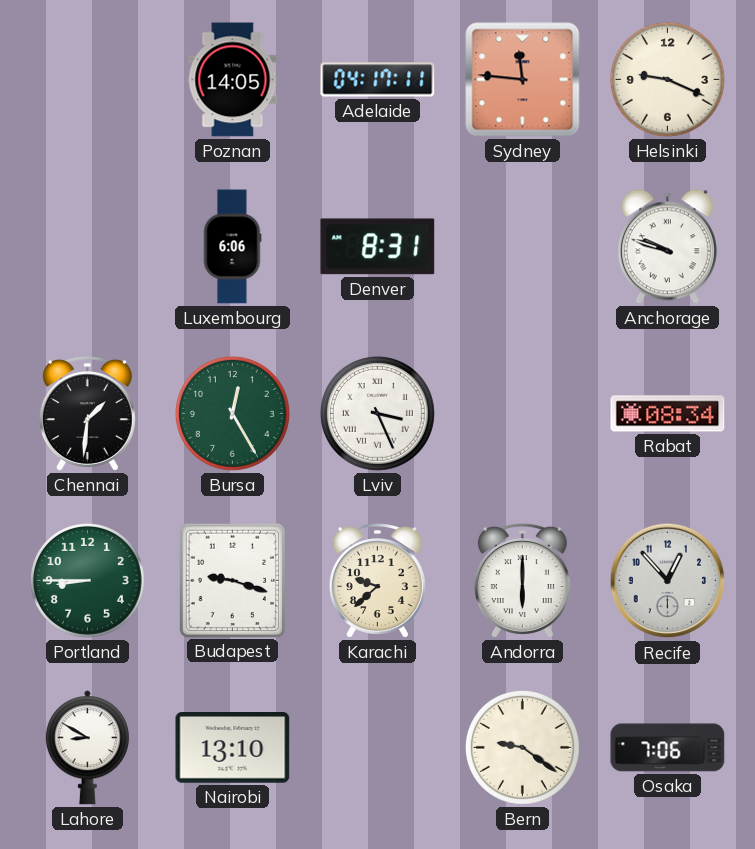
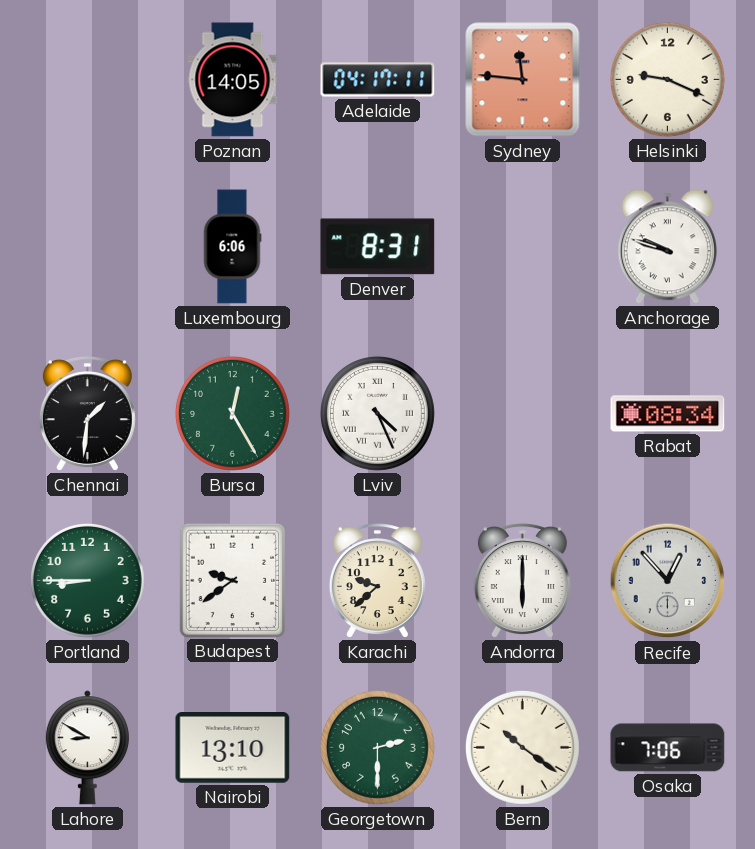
Lviv: 3:26 -> 4:26
Budapest: 9:18 -> 9:39
Georgetown: none -> 2:30
Bern: 9:21 -> 10:21
